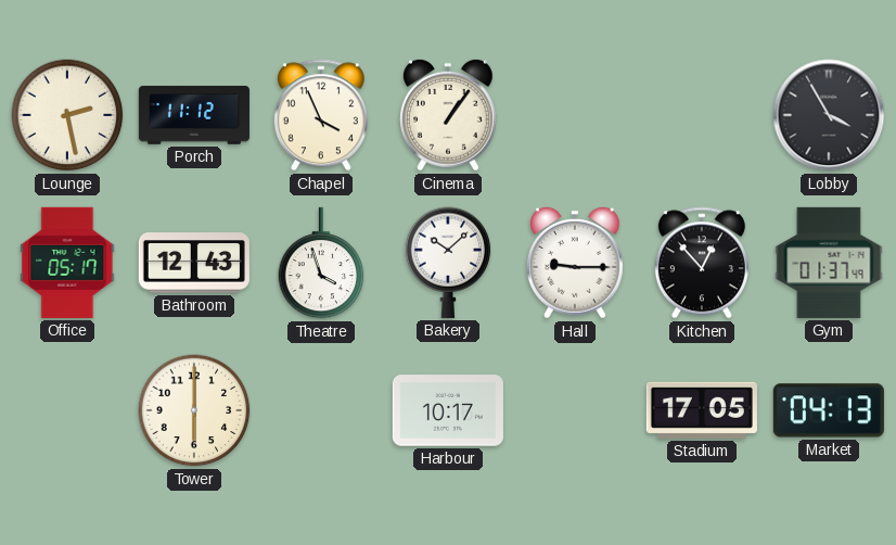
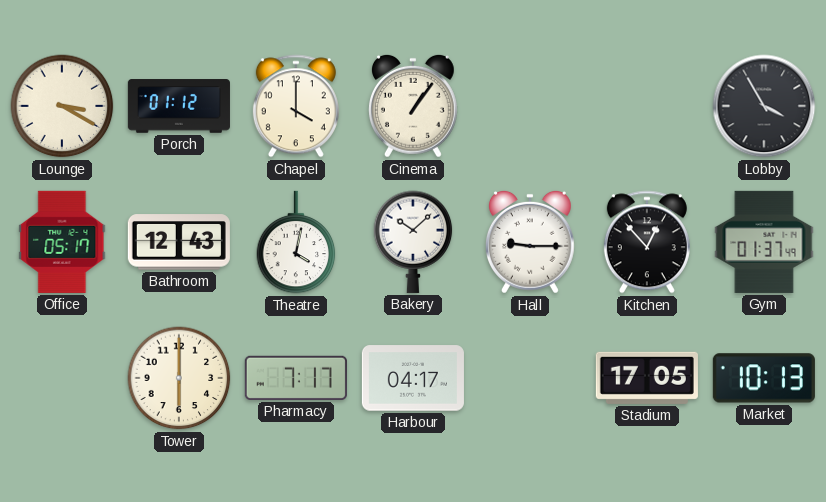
Lounge: 2:28 -> 3:20
Porch: 11:12 -> 01:12
Chapel: 3:56 -> 4:00
Theatre: 3:57 -> 4:02
Pharmacy: none -> 7:17
Harbour: 10:17 -> 04:17
Market: 04:13 -> 10:13
